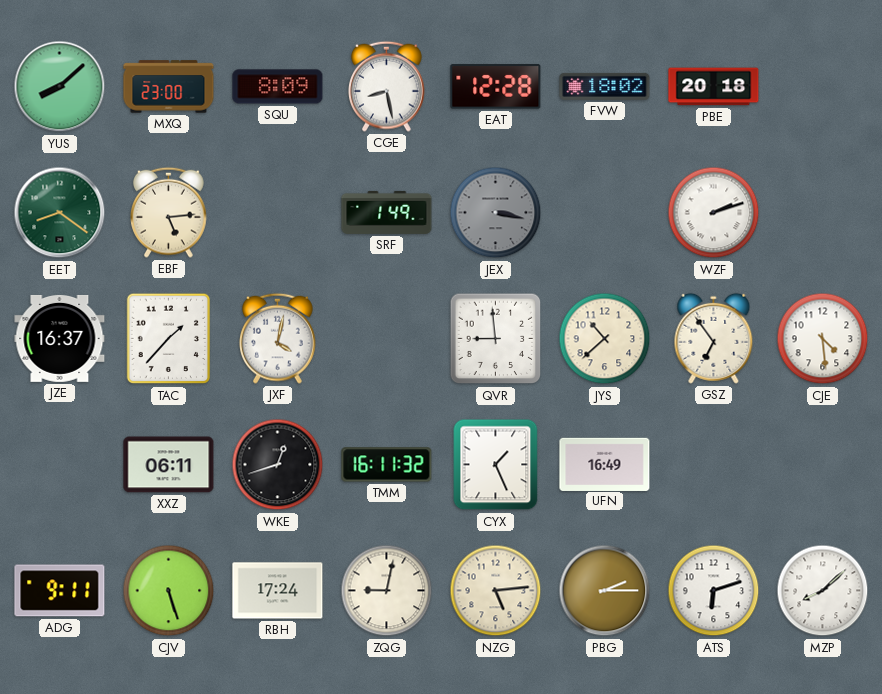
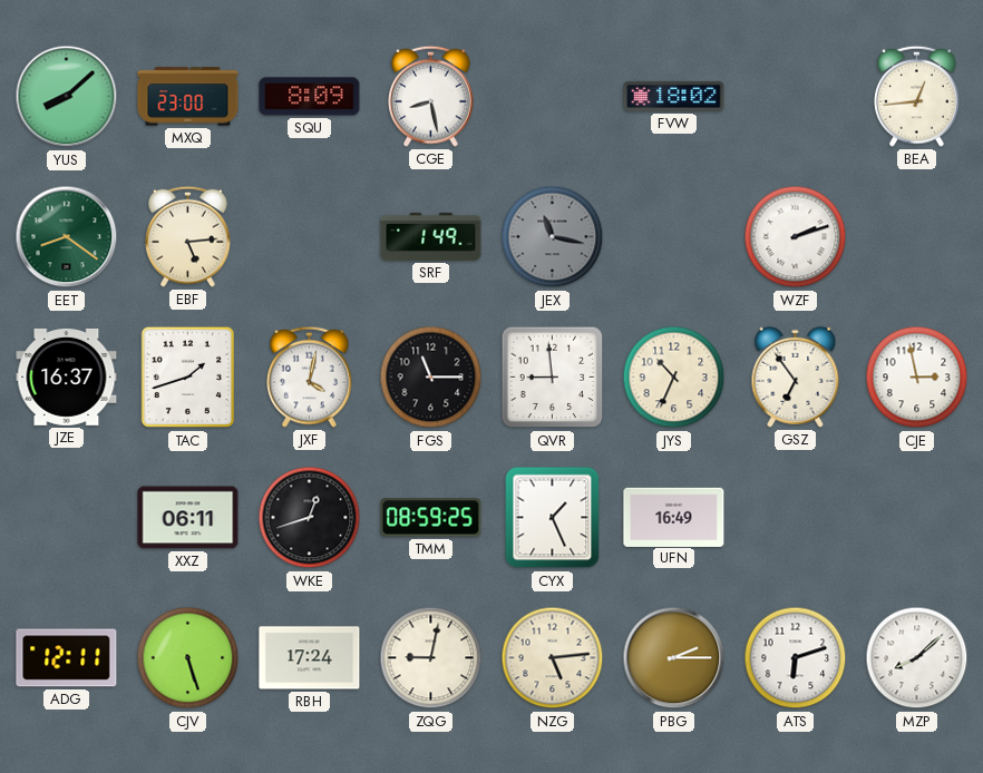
EAT: 12:28 -> none
PBE: 20:18 -> none
BEA: none -> 12:44
JEX: 3:17 -> 11:17
TAC: 1:37 -> 1:42
FGS: none -> 11:15
JYS: 10:38 -> 10:34
CJE: 4:29 -> 2:58
TMM: 16:11 -> 08:59
ADG: 9:11 -> 12:11
